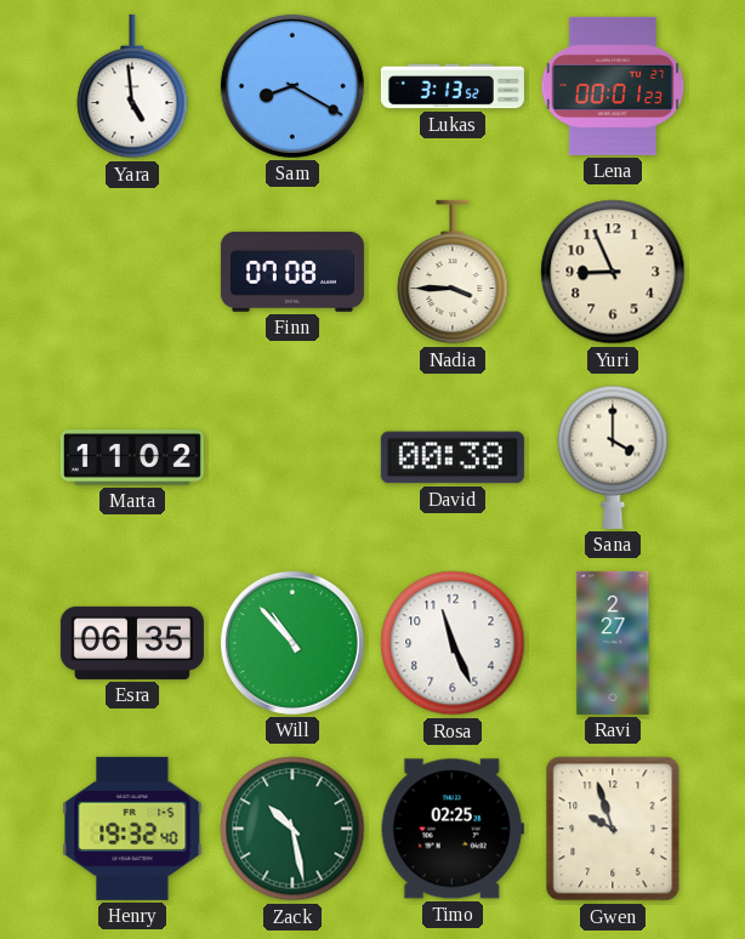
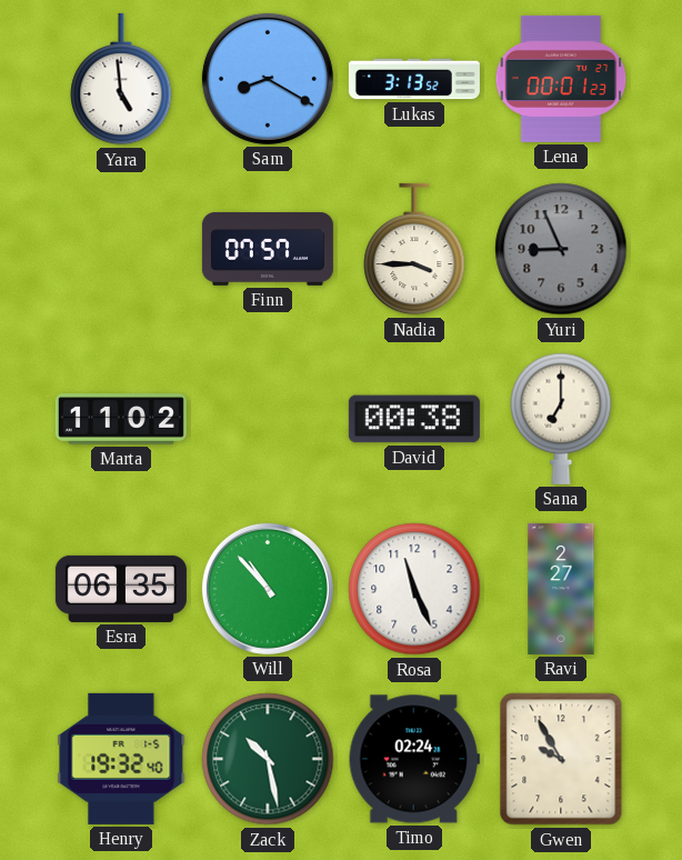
Finn: 07:08 -> 07:57
Yuri dial: cream -> grey
Sana: 4:00 -> 7:00
Timo: 02:25 -> 02:24
Gwen: 9:57 -> 9:55
